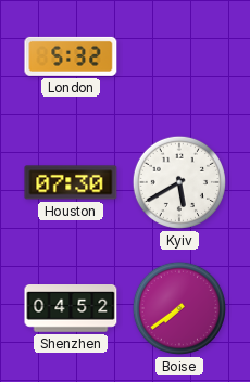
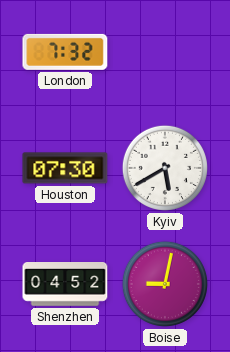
London: 5:32 -> 7:32
Boise: 7:39 -> 9:02
